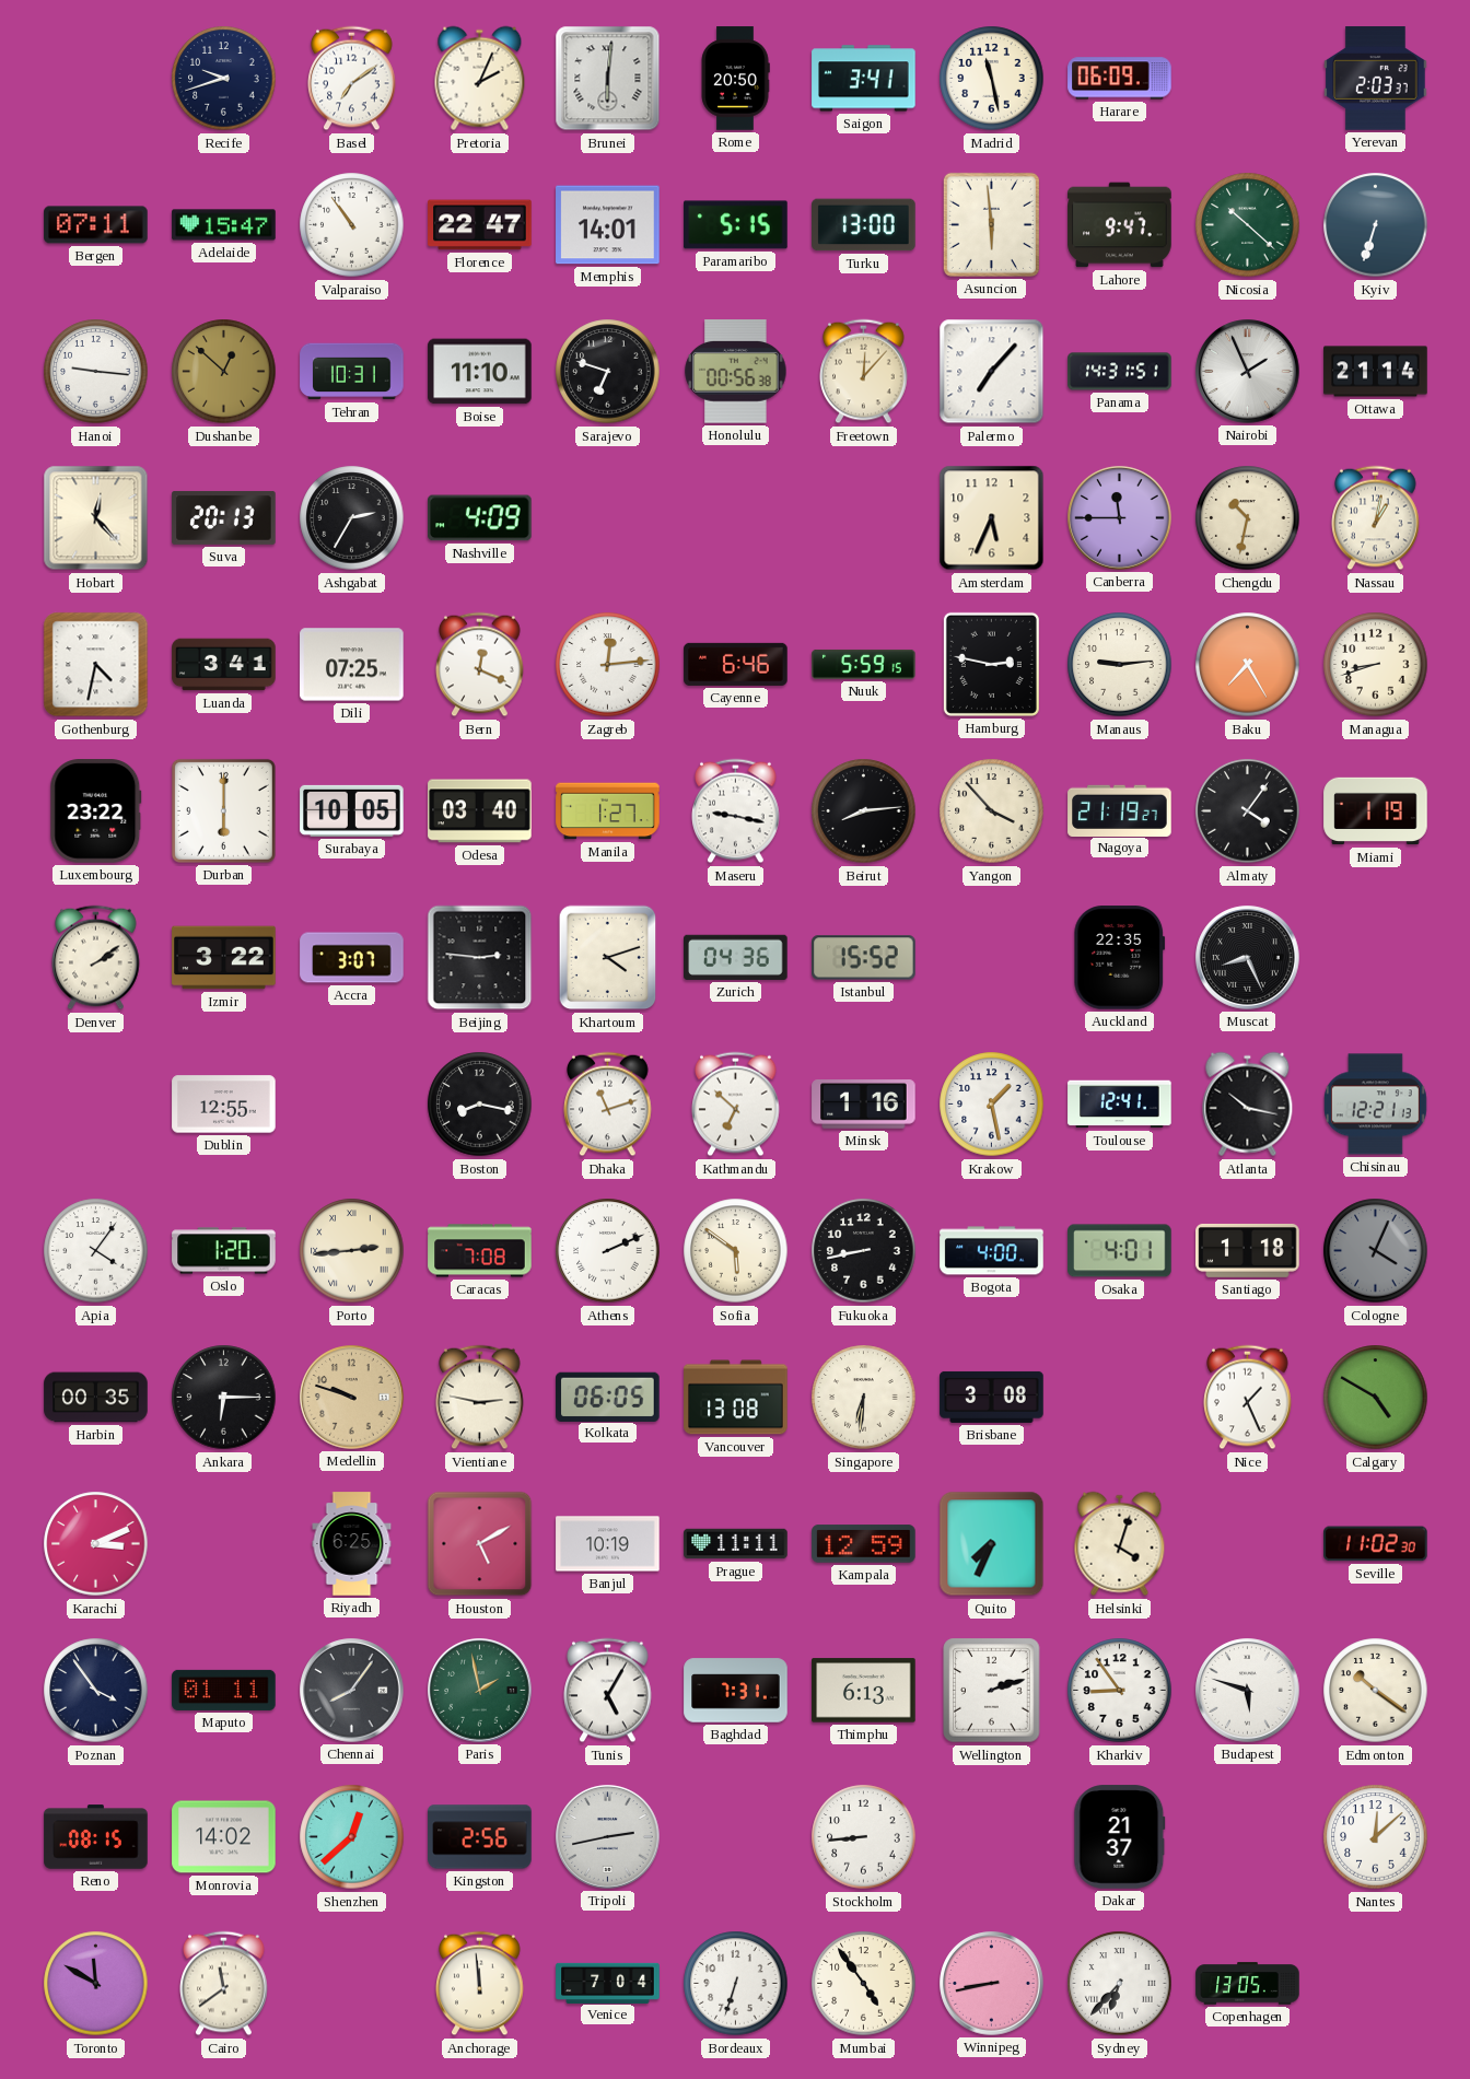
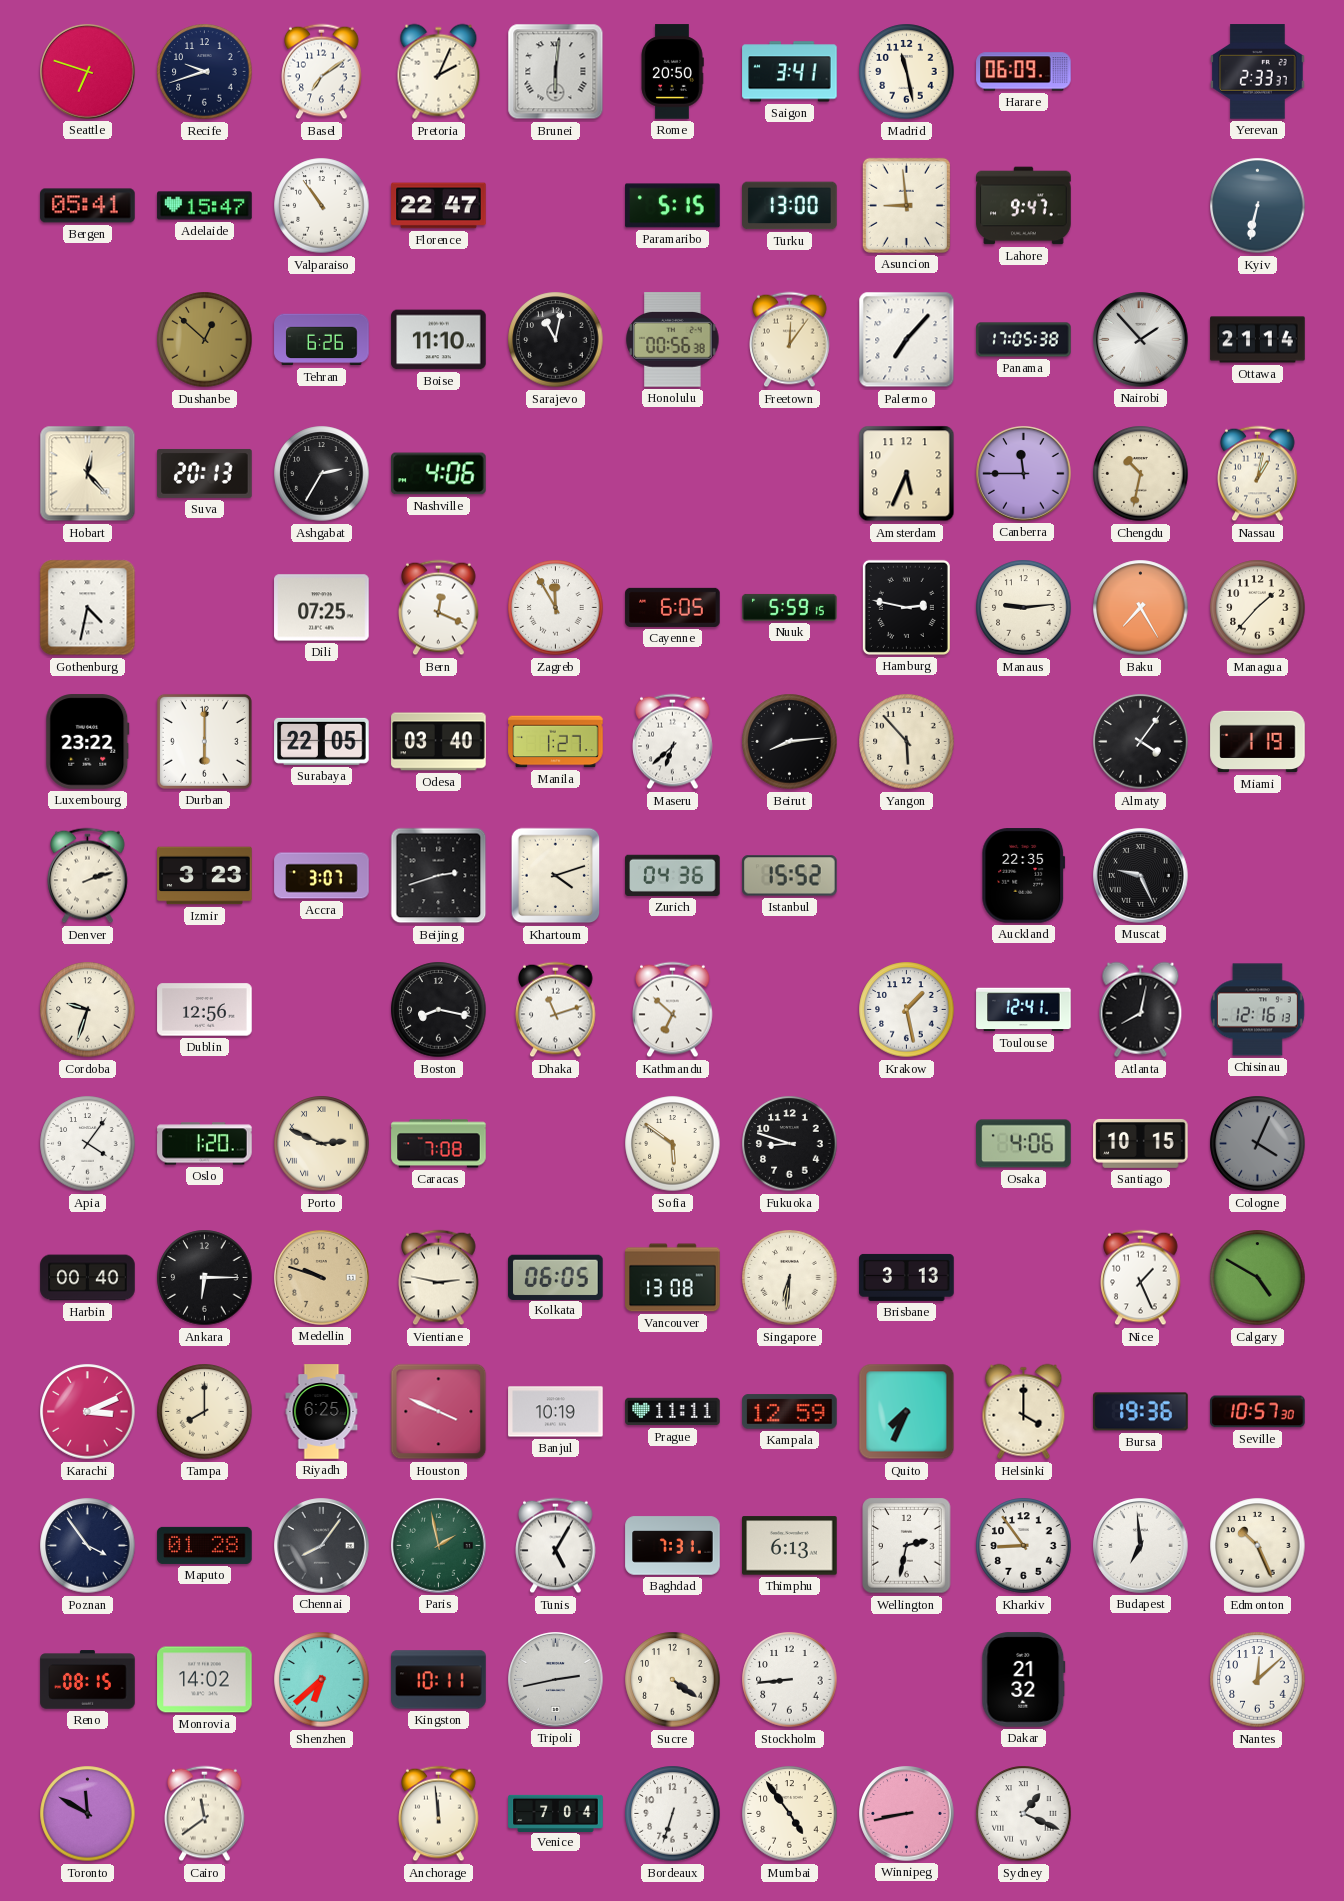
Seattle: none -> 6:48
Yerevan: 2:03 -> 2:33
Bergen: 07:11 -> 05:41
Memphis: 14:01 -> none
Asuncion: 5:59 -> 8:59
Nicosia: 10:22 -> none
Kyiv: 6:33 -> 6:32
Hanoi: 9:16 -> none
Tehran: 10:31 -> 6:26
Sarajevo: 6:48 -> 11:02
Freetown: 12:07 -> 12:06
Panama: 14:31 -> 17:05
Nairobi: 1:56 -> 1:53
Nashville: 4:09 -> 4:06
Luanda: 3:41 -> none
Zagreb: 12:14 -> 11:55
Cayenne: 6:46 -> 6:05
Managua: 8:42 -> 1:37
Surabaya: 10:05 -> 22:05
Maseru: 9:17 -> 6:38
Yangon: 3:53 -> 5:53
Nagoya: 21:19 -> none
Denver: 2:09 -> 2:12
Izmir: 3:22 -> 3:23
Beijing: 2:46 -> 2:42
Muscat: 8:26 -> 9:26
Cordoba: none -> 9:33
Dublin: 12:55 -> 12:56
Minsk: 1:16 -> none
Atlanta: 10:17 -> 8:02
Chisinau: 12:21 -> 12:16
Porto: 2:44 -> 2:49
Athens: 2:11 -> none
Fukuoka: 8:43 -> 8:48
Bogota: 4:00 -> none
Osaka: 4:01 -> 4:06
Santiago: 1:18 -> 10:15
Harbin: 00:35 -> 00:40
Brisbane: 3:08 -> 3:13
Tampa: none -> 8:00
Houston: 5:10 -> 3:49
Helsinki: 4:03 -> 4:00
Bursa: none -> 19:36
Seville: 11:02 -> 10:57
Maputo: 01:11 -> 01:28
Wellington: 2:12 -> 2:32
Budapest: 5:48 -> 6:59
Edmonton: 10:21 -> 10:26
Shenzhen: 12:38 -> 6:38
Kingston: 2:56 -> 10:11
Sucre: none -> 4:21
Dakar: 21:37 -> 21:32
Sydney: 6:37 -> 1:19
Copenhagen: 13:05 -> none
